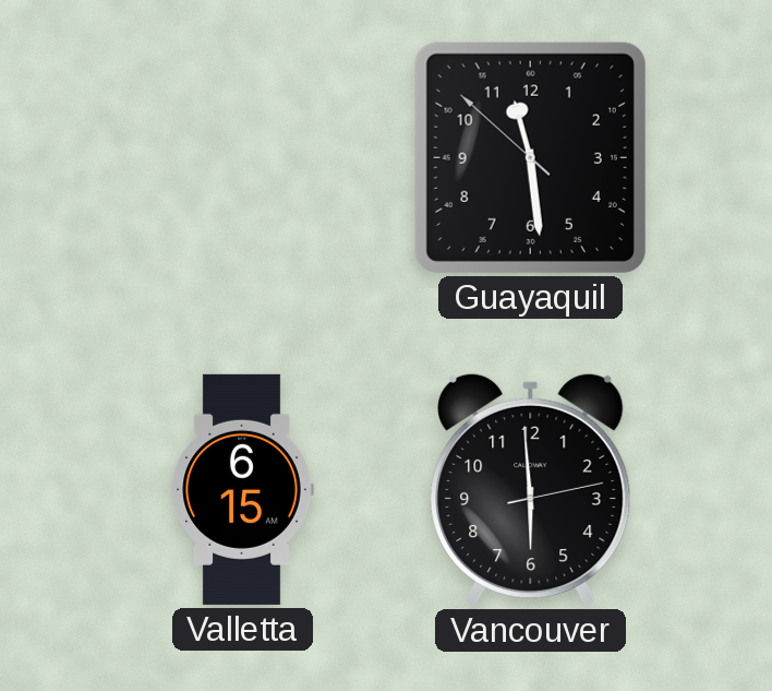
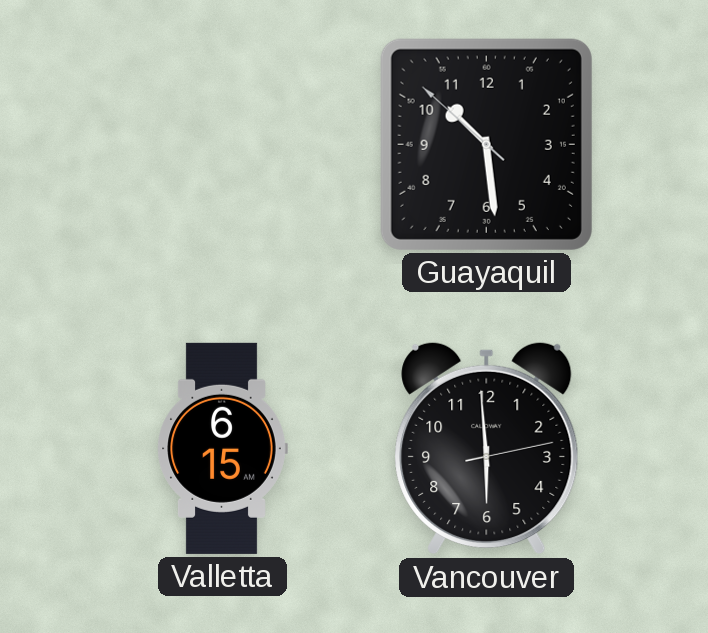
Guayaquil: 11:28 -> 10:28
